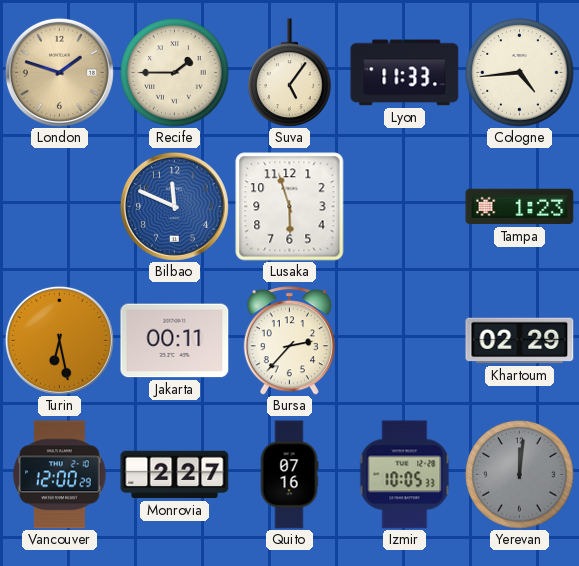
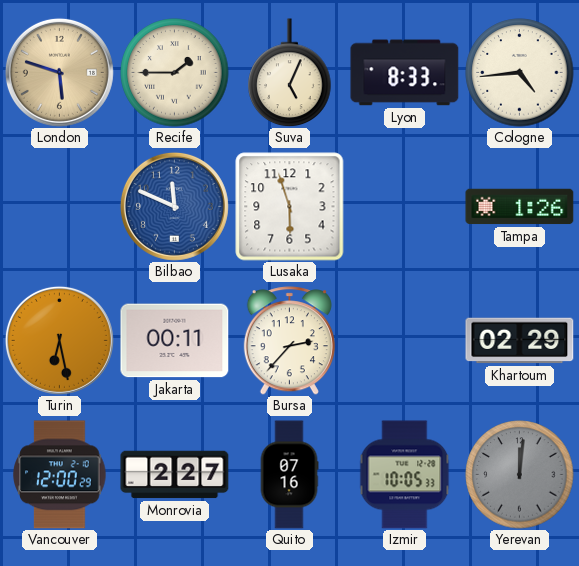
London: 1:48 -> 5:48
Suva: 5:06 -> 5:04
Lyon: 11:33 -> 8:33
Tampa: 1:23 -> 1:26
